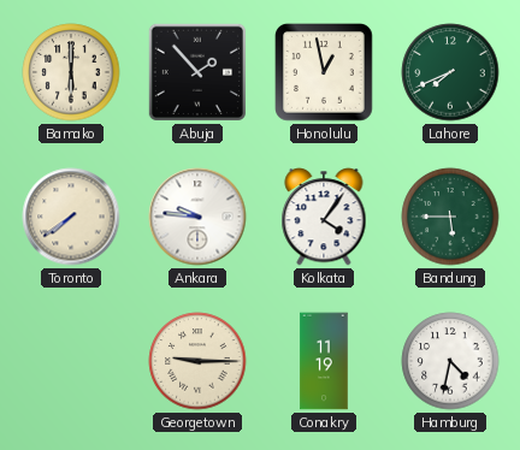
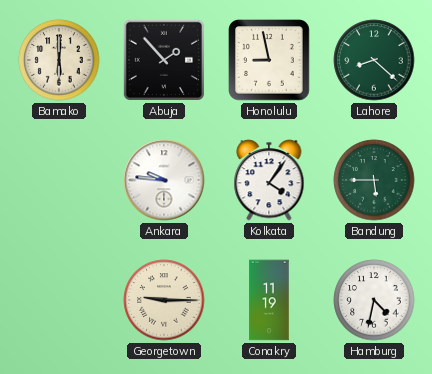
Honolulu: 12:58 -> 8:58
Lahore: 7:41 -> 8:22
Toronto: 7:39 -> none
